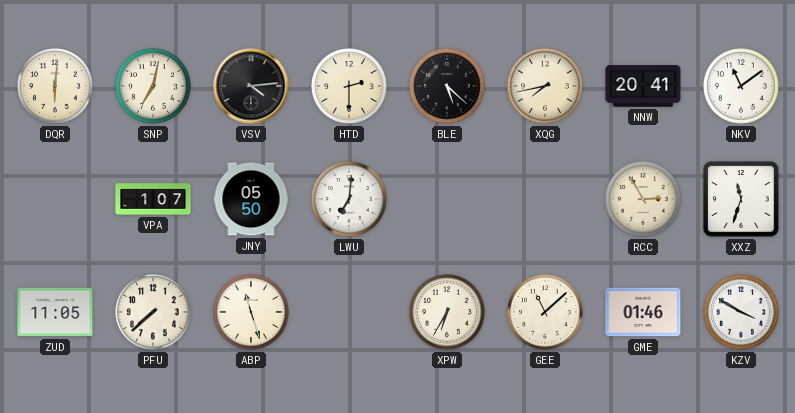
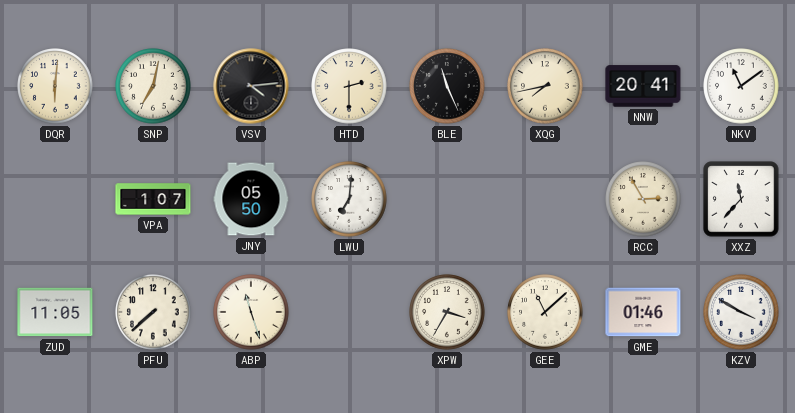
BLE: 5:22 -> 11:26
XXZ: 11:33 -> 11:37
XPW: 6:35 -> 3:35
